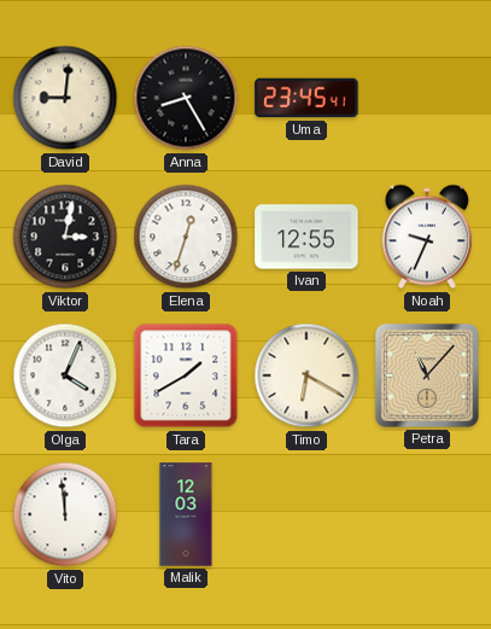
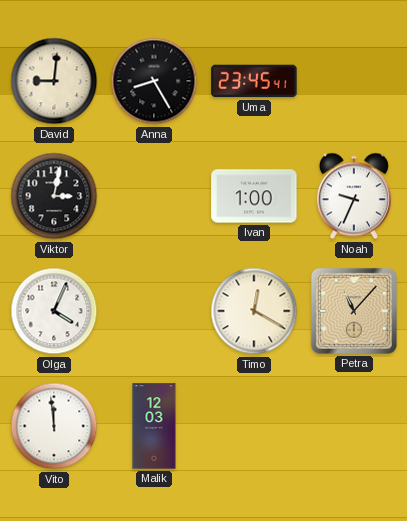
Elena: 12:33 -> none
Ivan: 12:55 -> 1:00
Tara: 1:40 -> none
Timo: 6:20 -> 12:20
